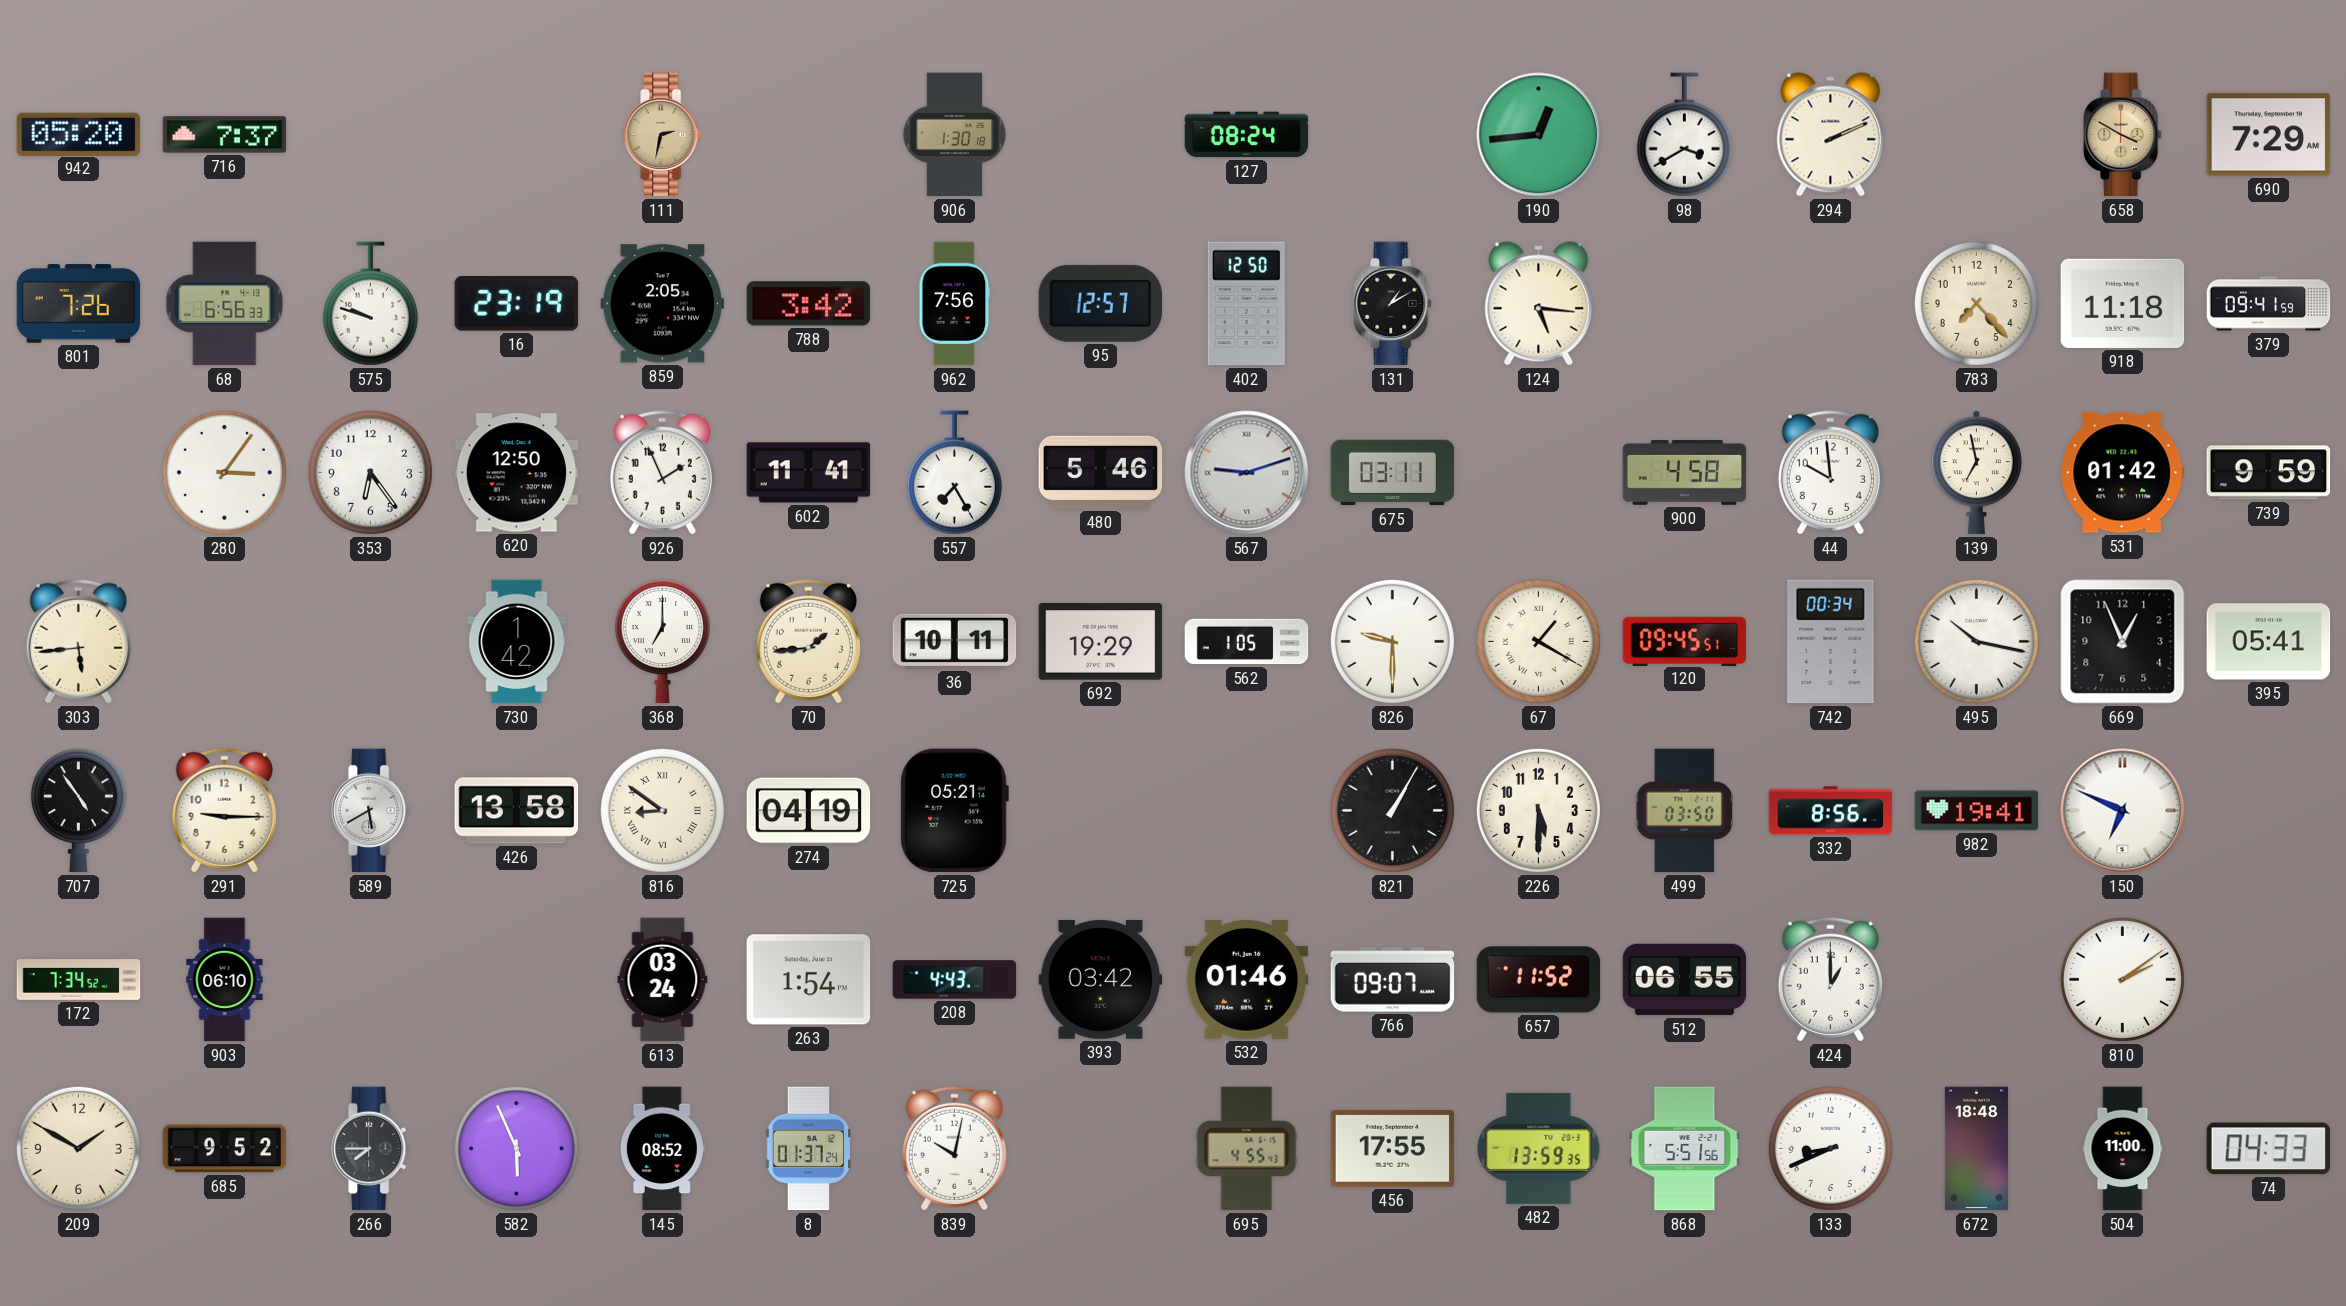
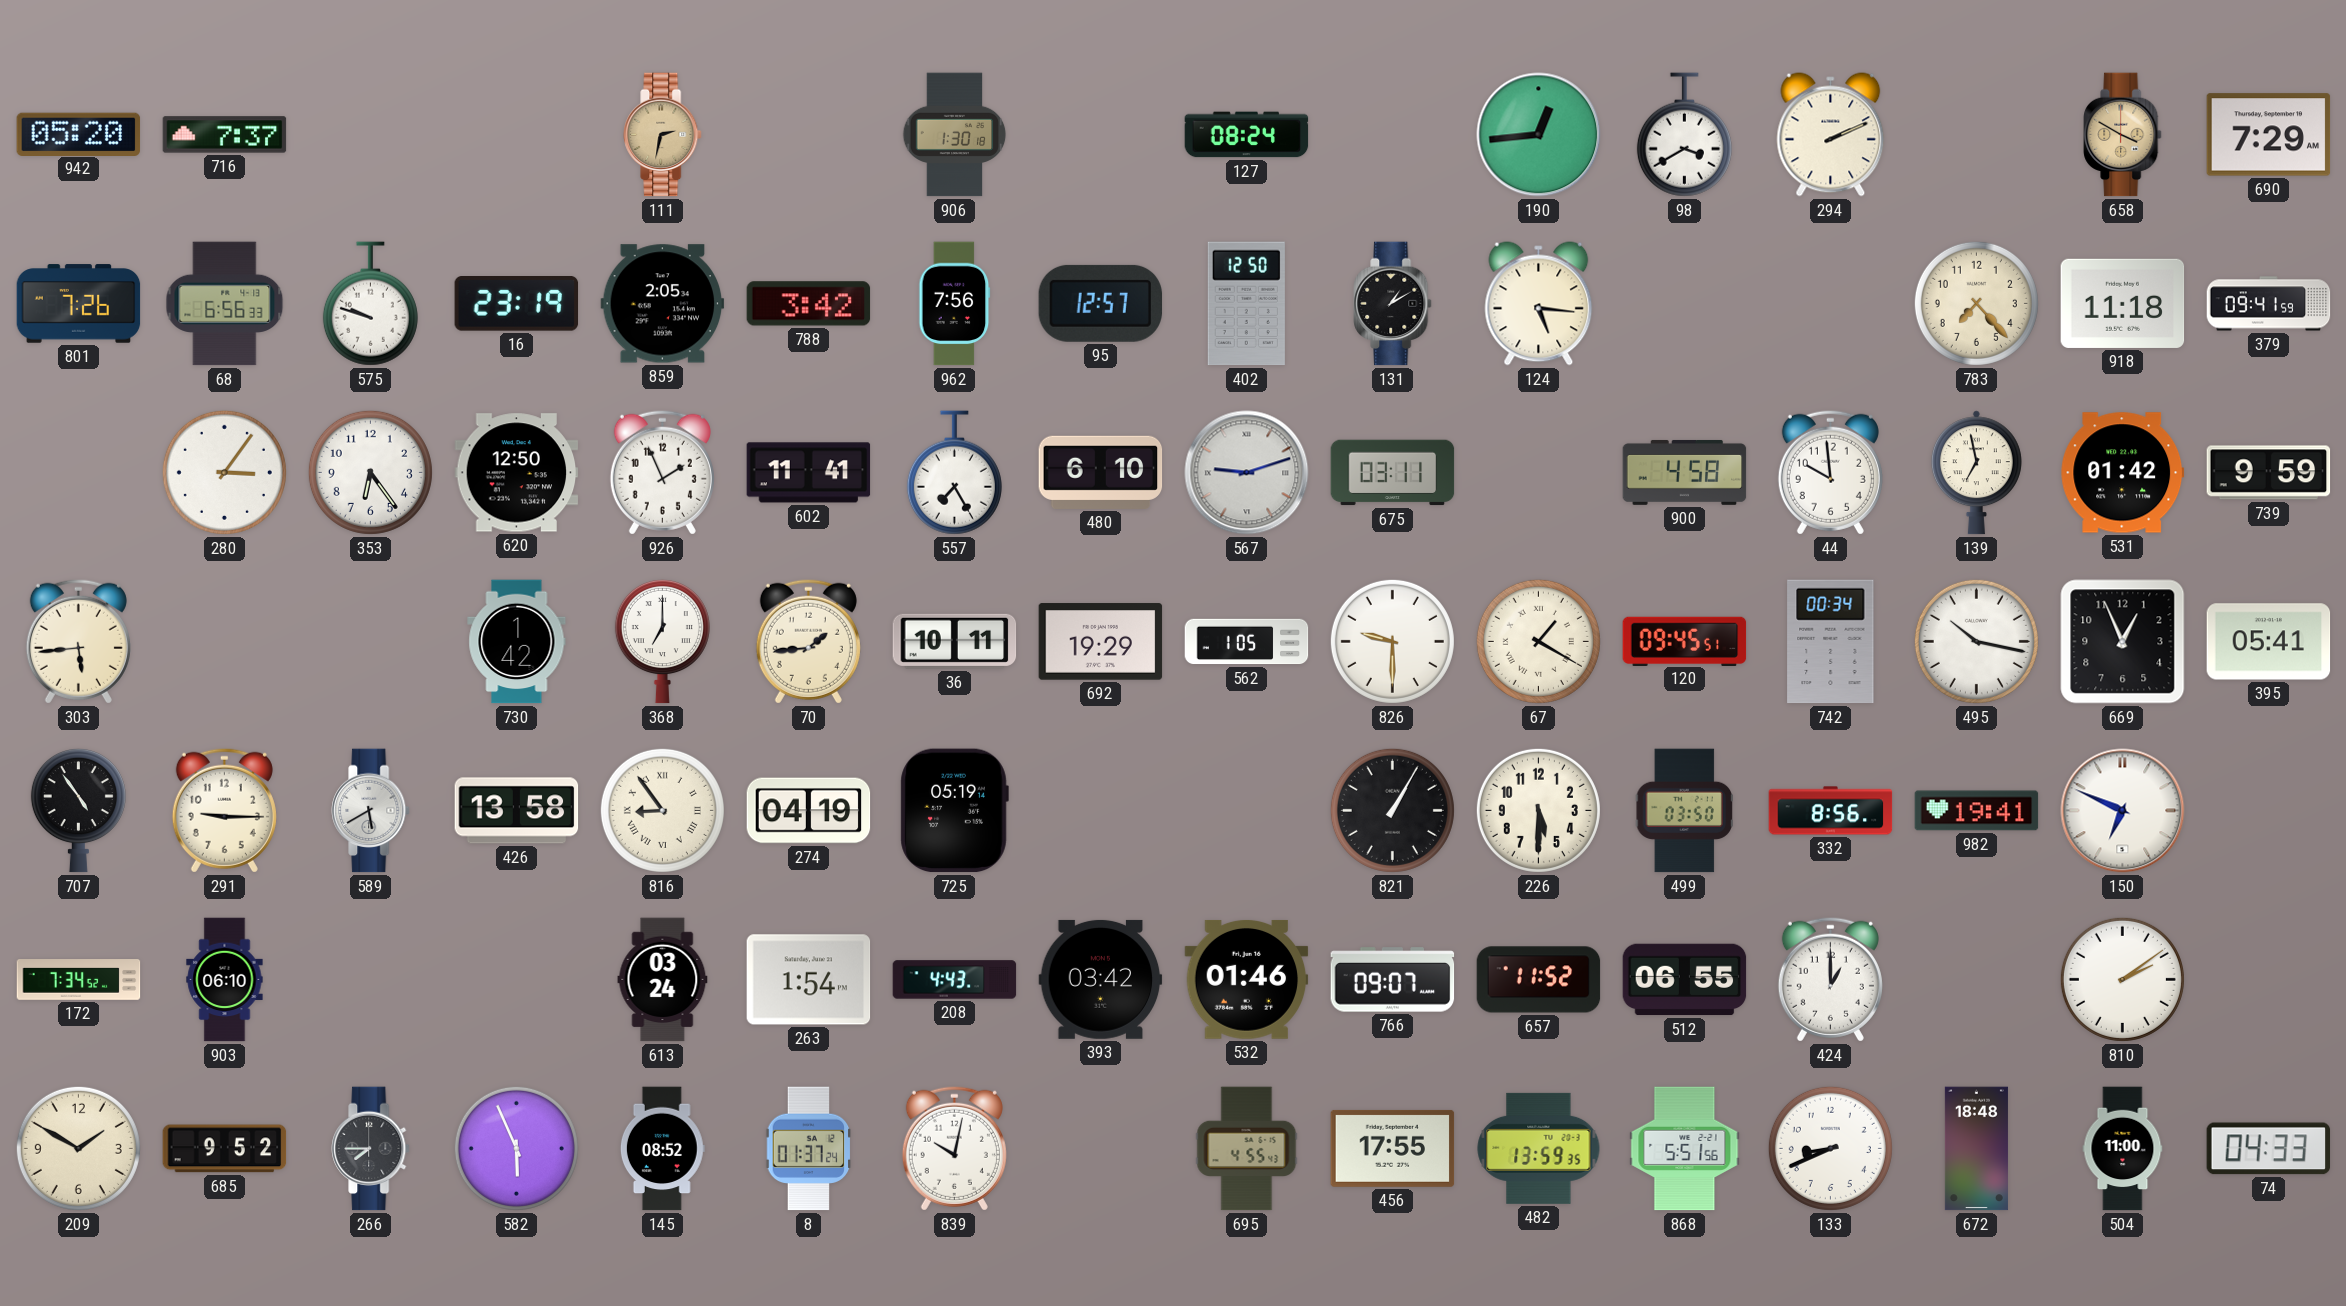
480: 5:46 -> 6:10
816: 8:51 -> 8:54
725: 05:21 -> 05:19
